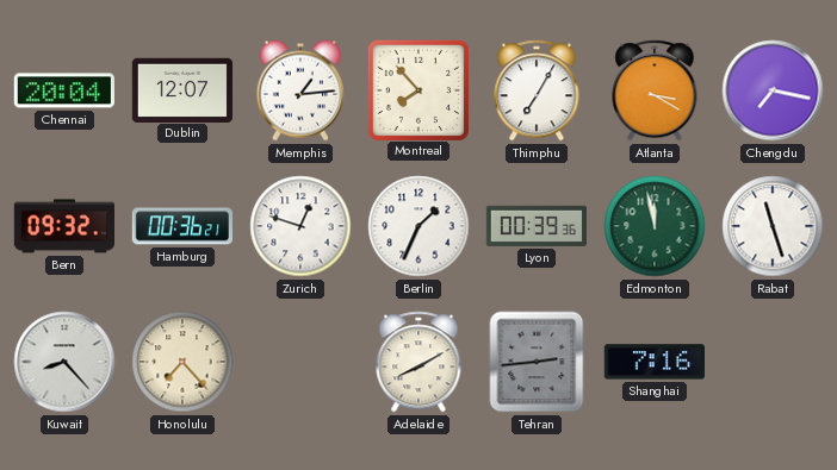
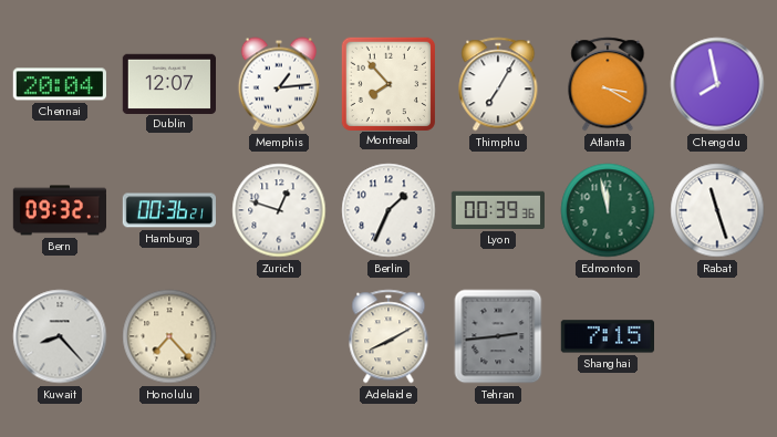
Chengdu: 7:17 -> 7:58
Shanghai: 7:16 -> 7:15
